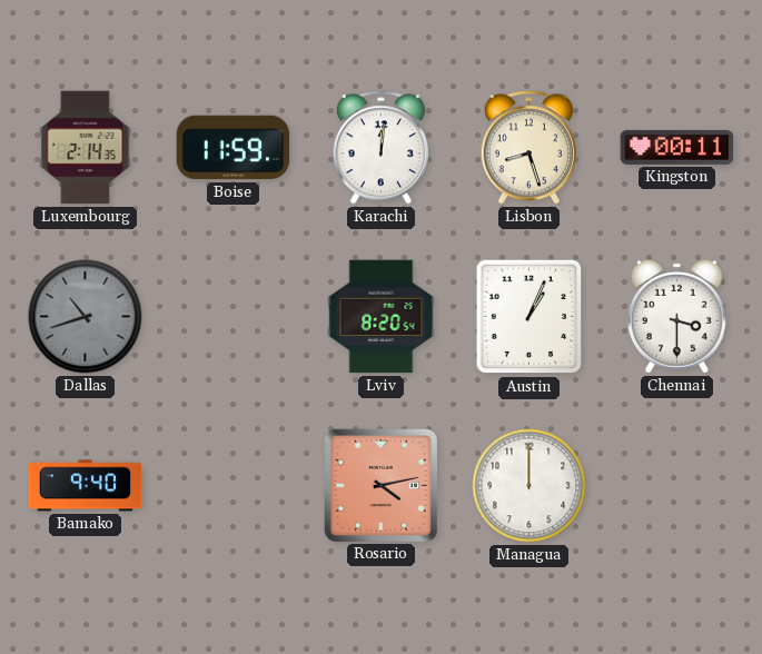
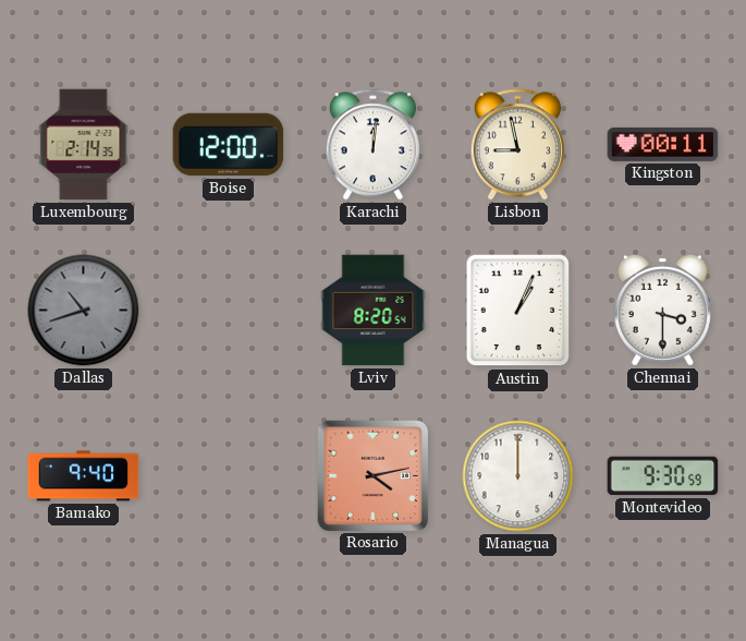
Boise: 11:59 -> 12:00
Lisbon: 8:27 -> 8:58
Montevideo: none -> 9:30
